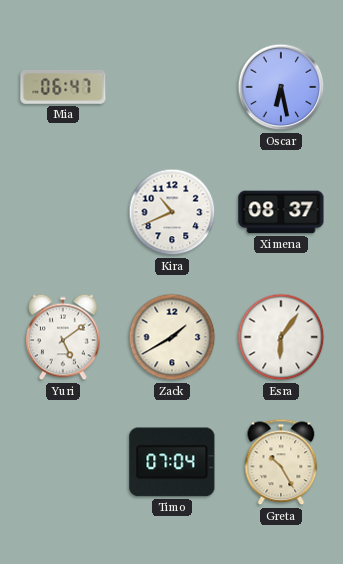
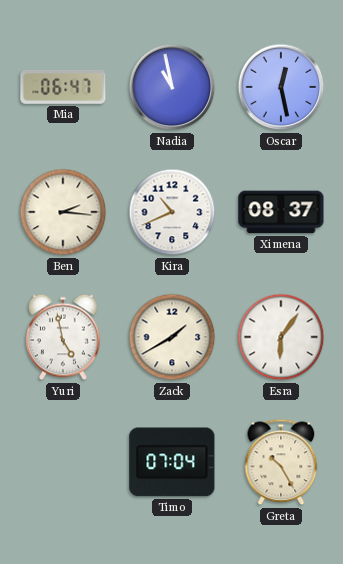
Nadia: none -> 10:58
Oscar: 6:28 -> 12:28
Ben: none -> 2:16
Yuri: 5:09 -> 4:58
